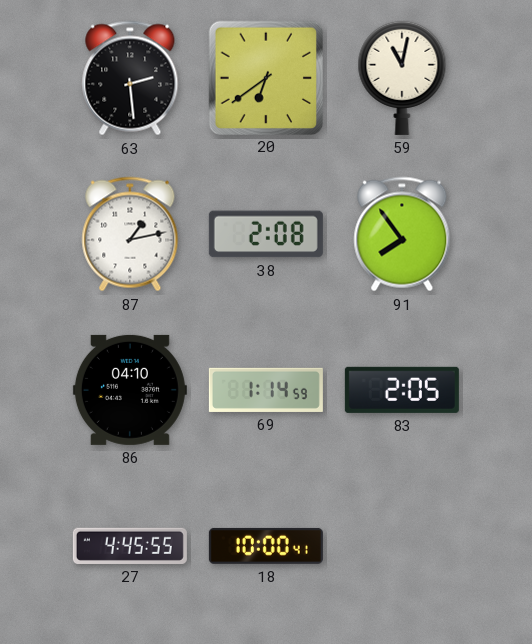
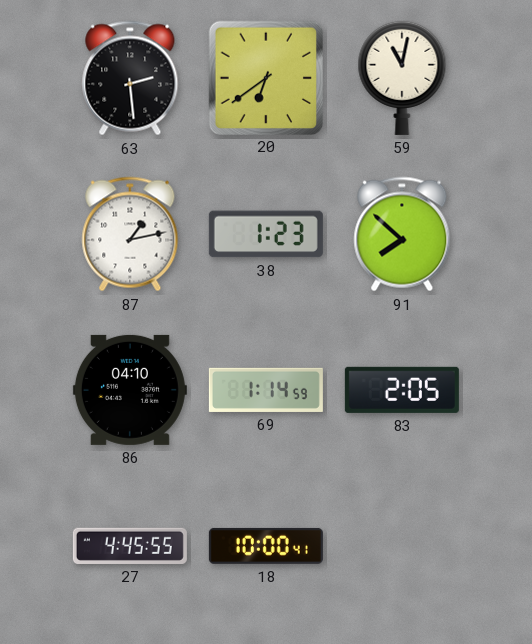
38: 2:08 -> 1:23
91: 7:54 -> 7:52
